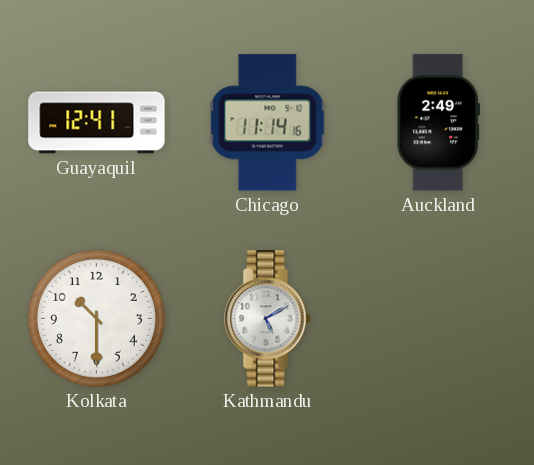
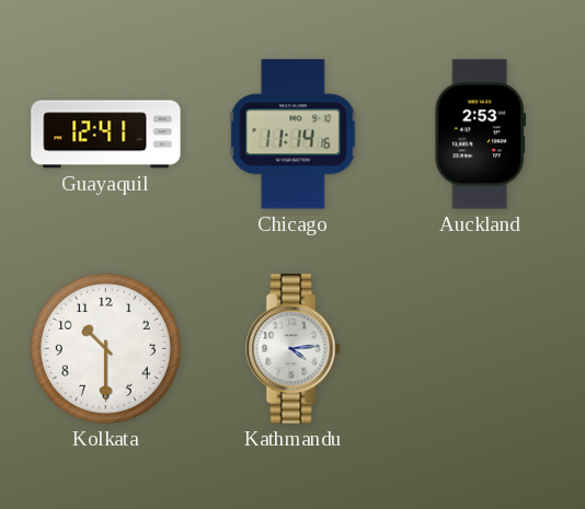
Auckland: 2:49 -> 2:53
Kathmandu: 5:10 -> 4:14
